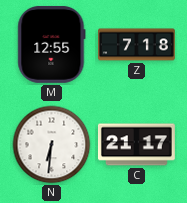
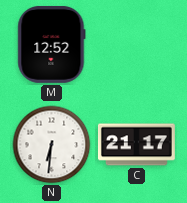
M: 12:55 -> 12:52
Z: 7:18 -> none
